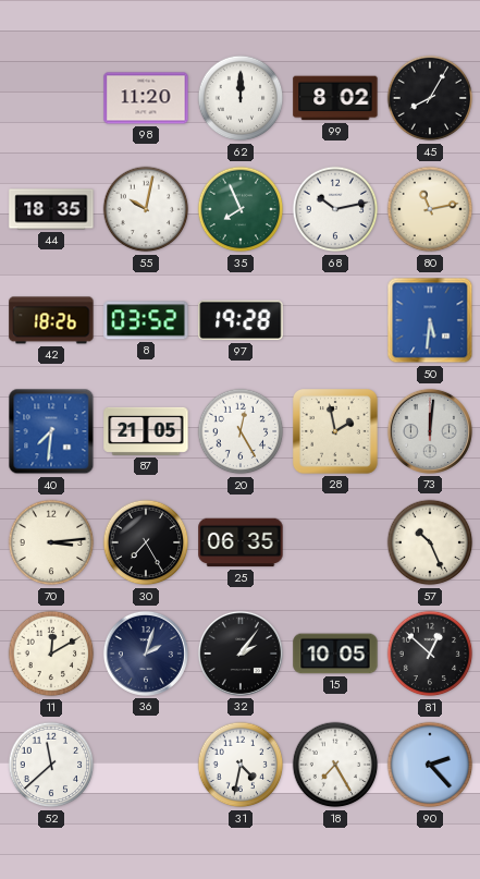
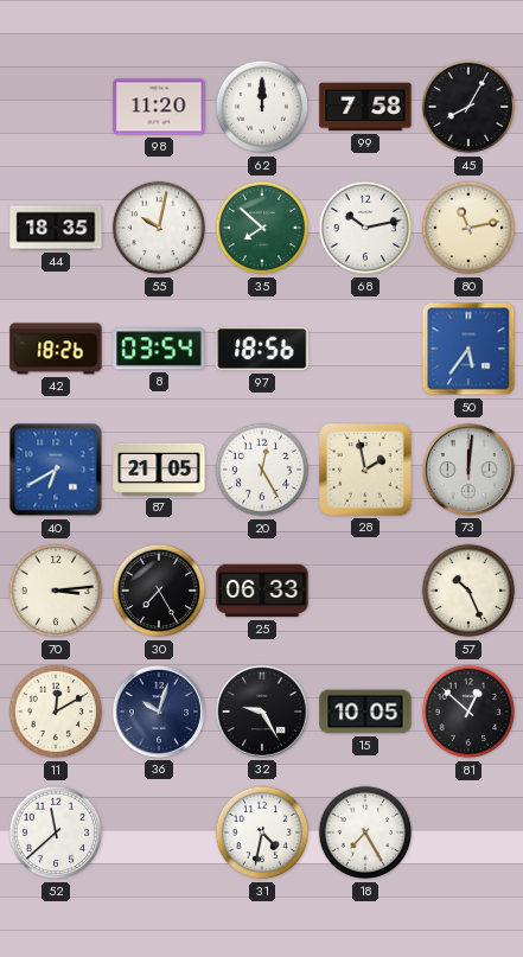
99: 8:02 -> 7:58
35: 7:56 -> 7:52
8: 03:52 -> 03:54
97: 19:28 -> 18:56
50: 5:31 -> 5:36
40: 7:31 -> 6:40
25: 06:35 -> 06:33
36: 2:03 -> 10:03
32: 2:06 -> 9:25
90: 2:23 -> none
